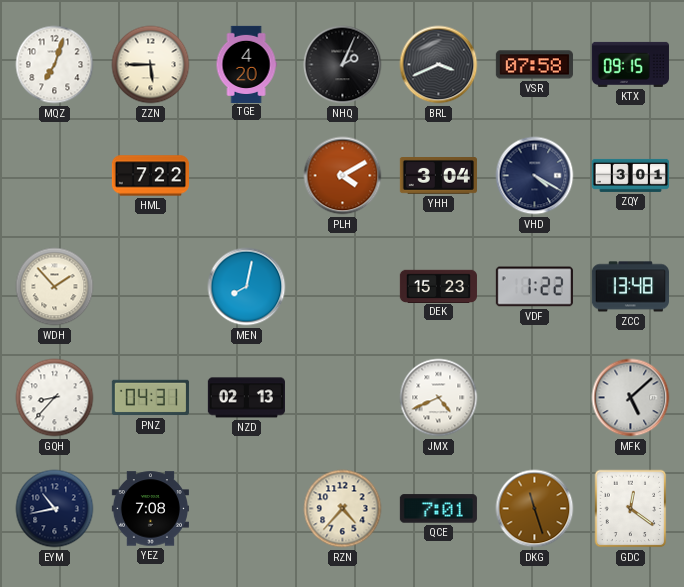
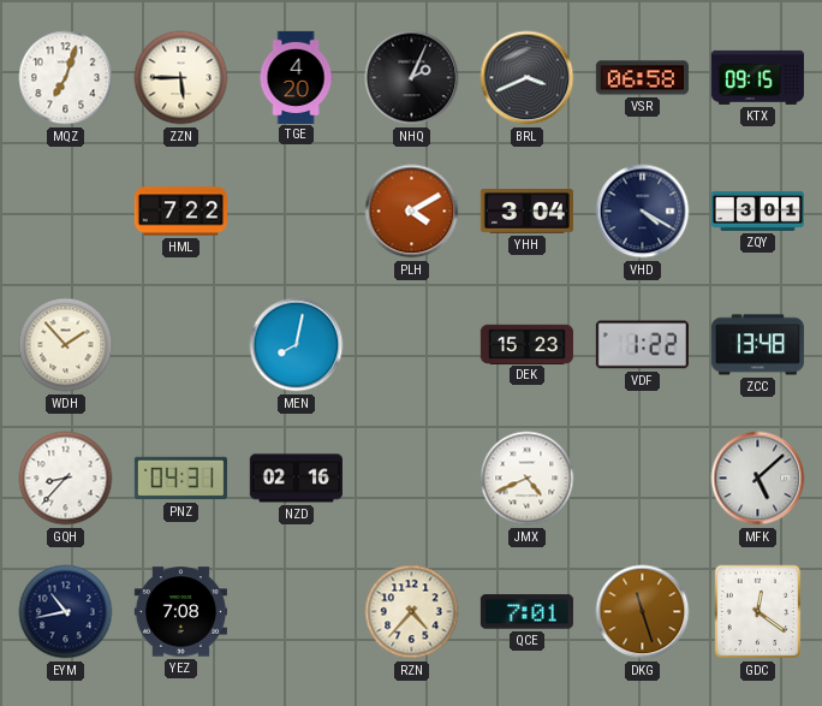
VSR: 07:58 -> 06:58
NZD: 02:13 -> 02:16
